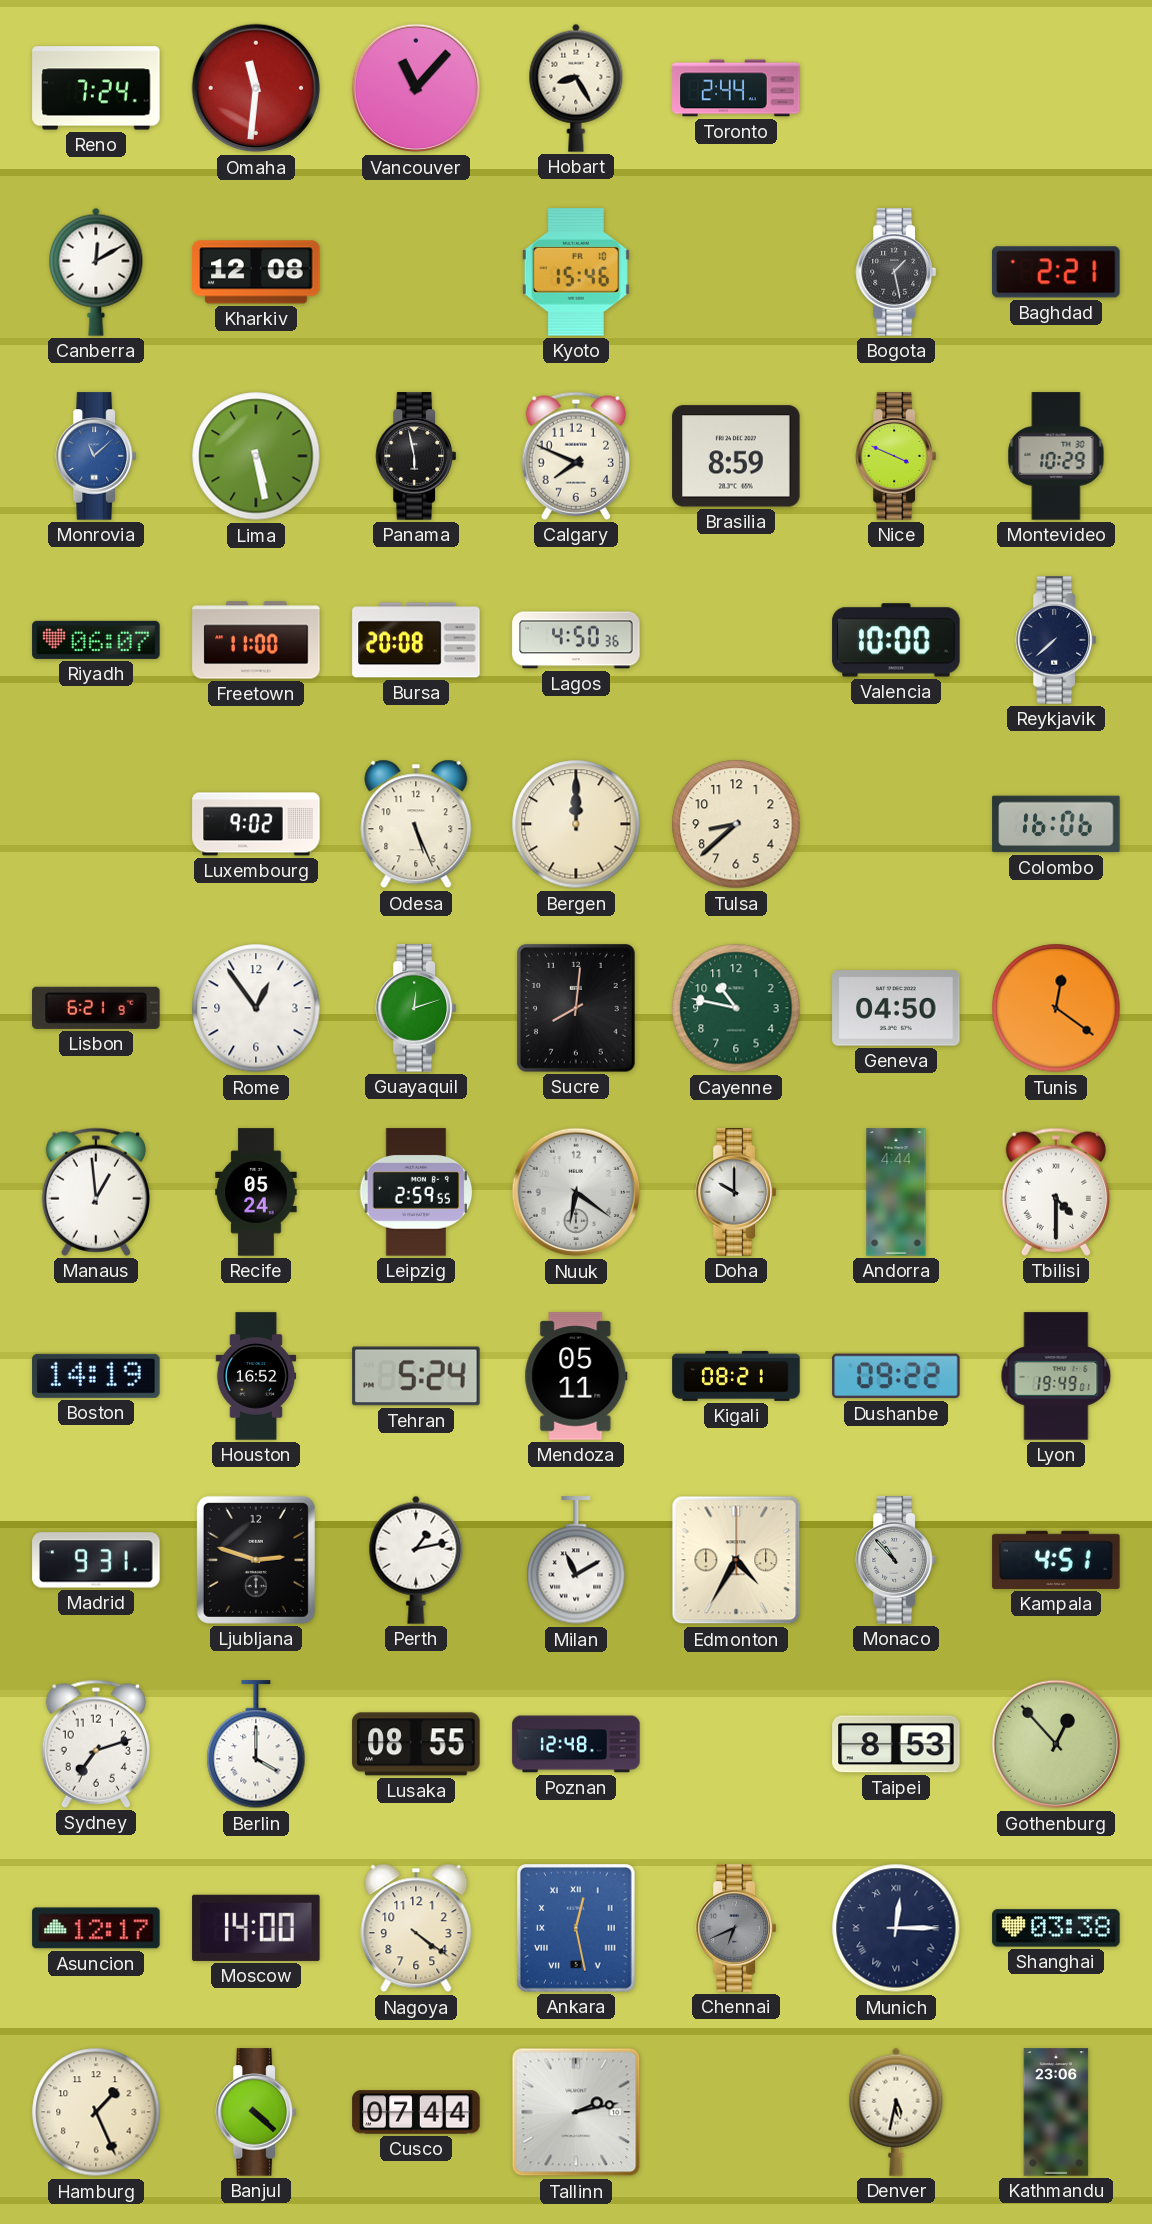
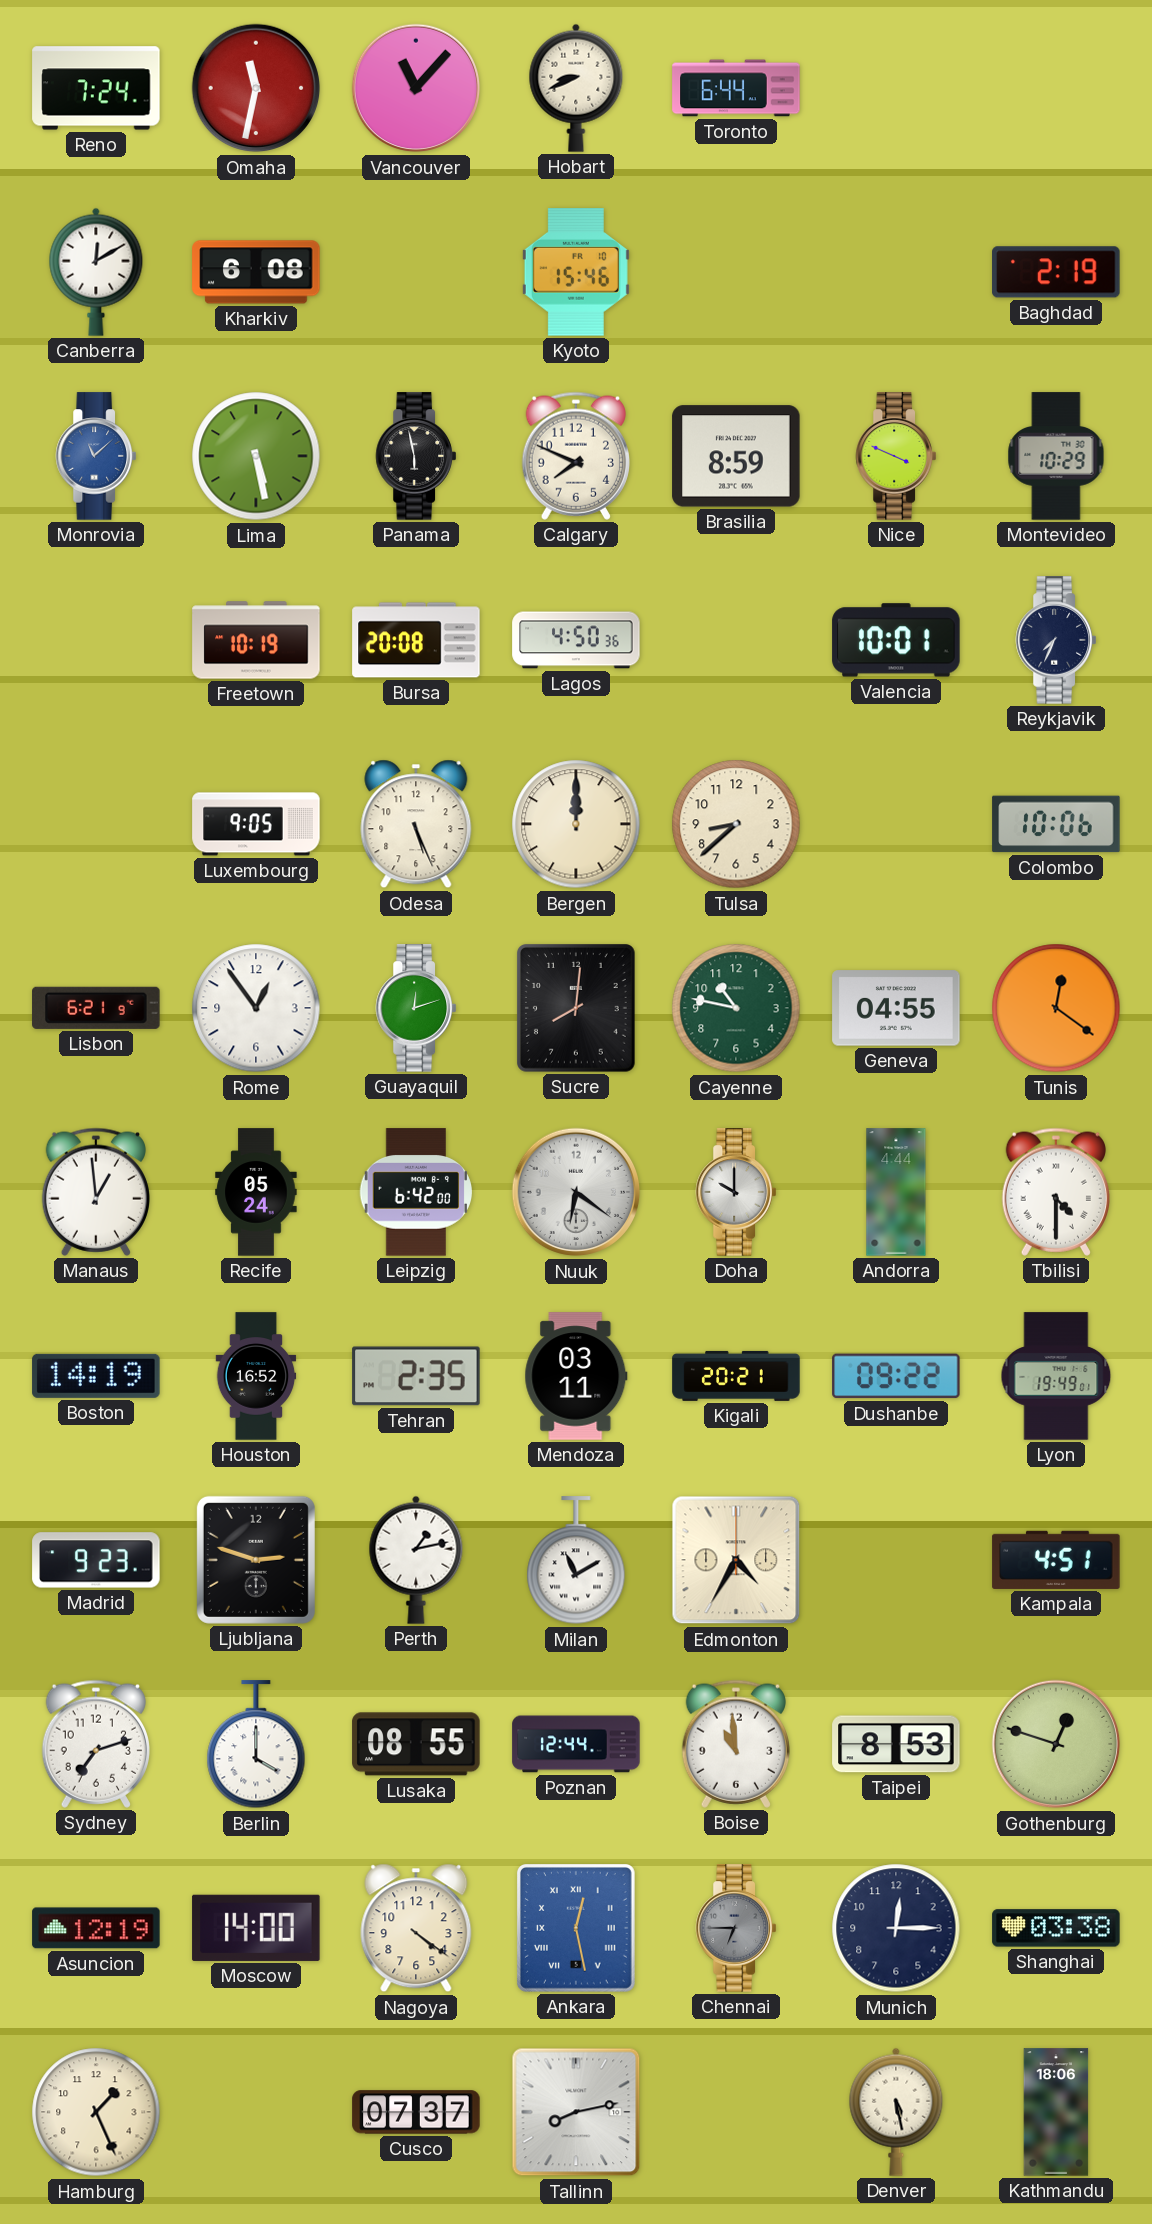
Omaha: 11:31 -> 11:32
Hobart: 8:25 -> 8:41
Toronto: 2:44 -> 6:44
Kharkiv: 12:08 -> 6:08
Bogota: 1:28 -> none
Baghdad: 2:21 -> 2:19
Riyadh: 06:07 -> none
Freetown: 11:00 -> 10:19
Valencia: 10:00 -> 10:01
Reykjavik: 7:38 -> 7:34
Luxembourg: 9:02 -> 9:05
Colombo: 16:06 -> 10:06
Geneva: 04:50 -> 04:55
Leipzig: 2:59 -> 6:42
Tehran: 5:24 -> 2:35
Mendoza: 05:11 -> 03:11
Kigali: 08:21 -> 20:21
Madrid: 9:31 -> 9:23
Monaco: 10:53 -> none
Poznan: 12:48 -> 12:44
Boise: none -> 10:59
Gothenburg: 12:53 -> 12:48
Asuncion: 12:17 -> 12:19
Chennai: 6:41 -> 6:45
Munich numerals: Roman -> Arabic
Banjul: 4:22 -> none
Cusco: 07:44 -> 07:37
Tallinn: 2:13 -> 8:13
Denver: 5:32 -> 5:28
Kathmandu: 23:06 -> 18:06
